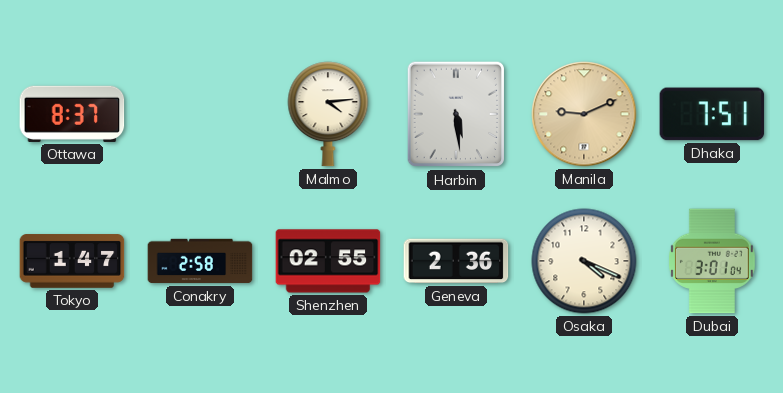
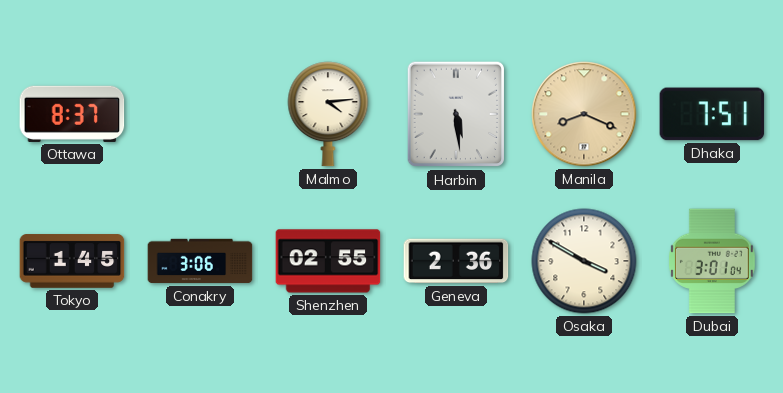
Manila: 9:11 -> 8:19
Tokyo: 1:47 -> 1:45
Conakry: 2:58 -> 3:06
Osaka: 4:19 -> 3:50
